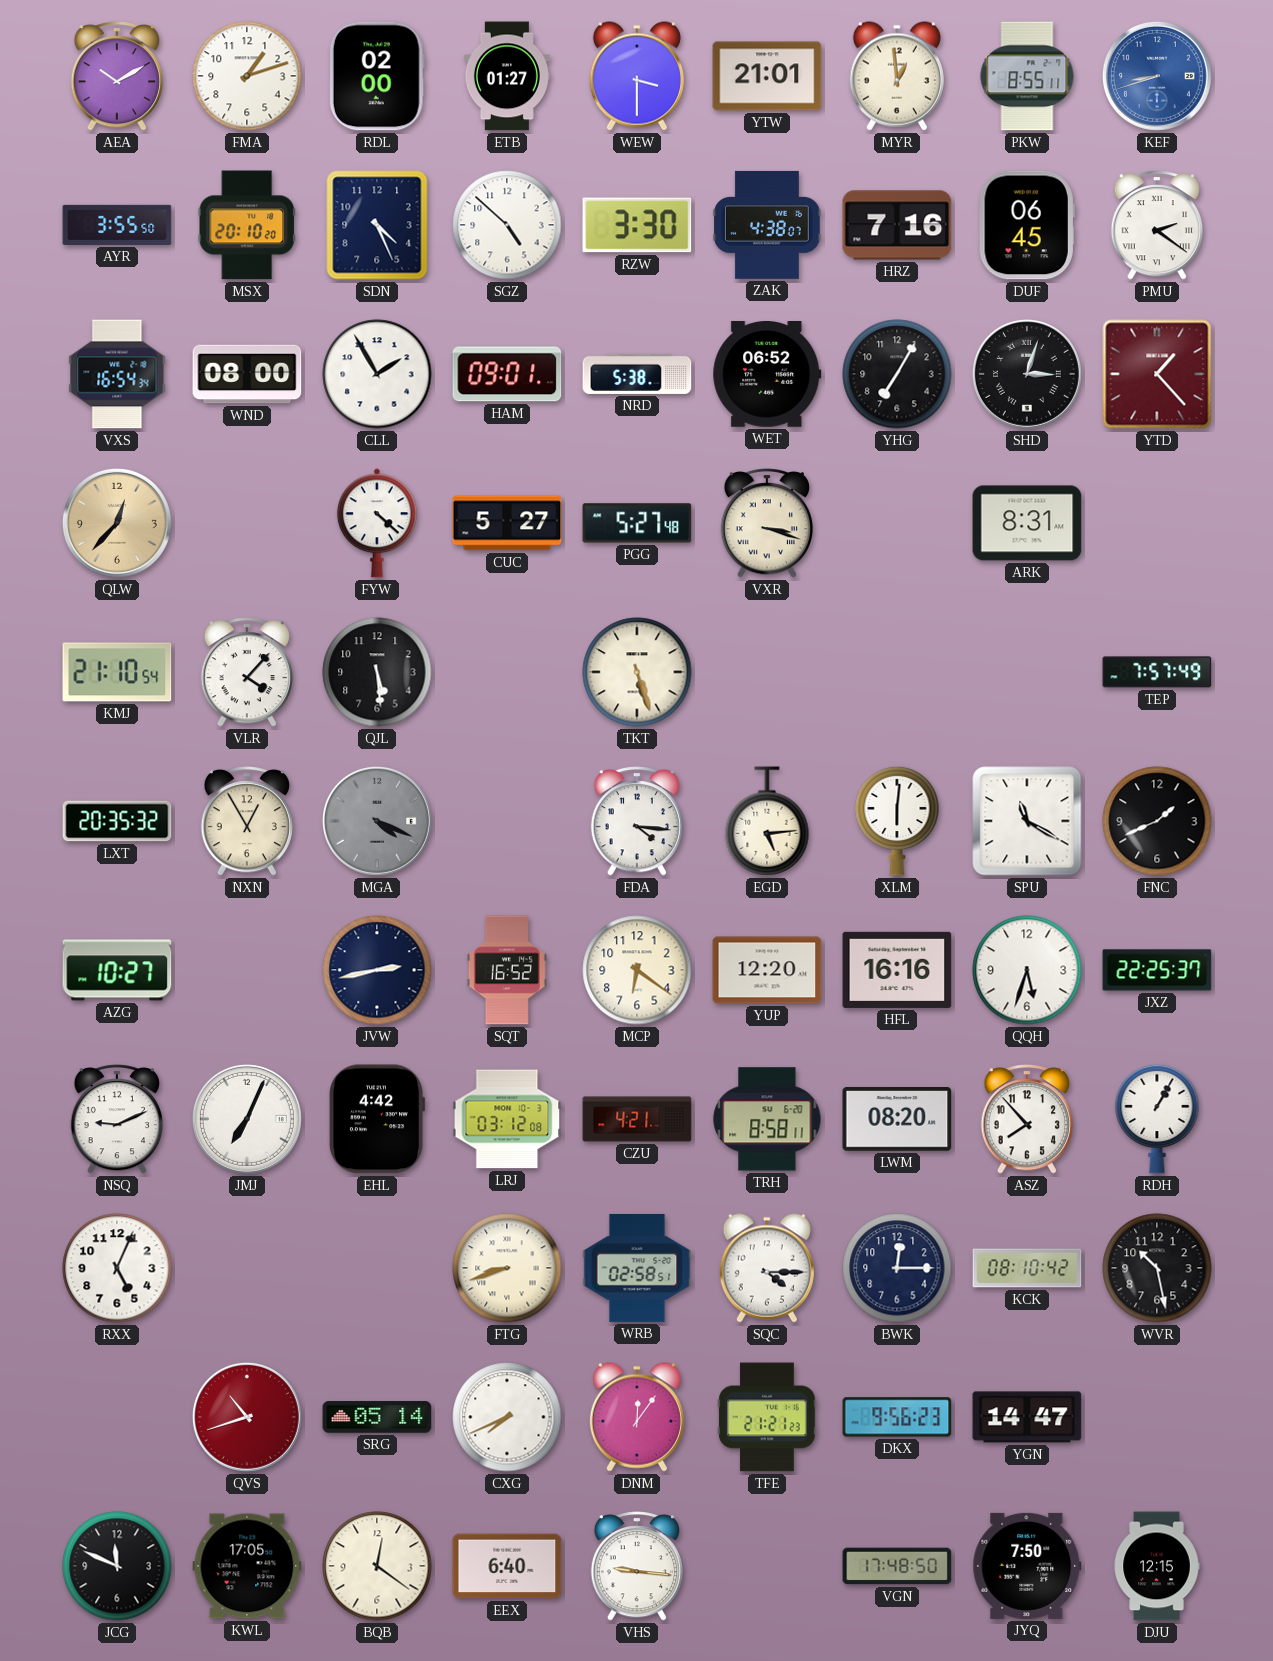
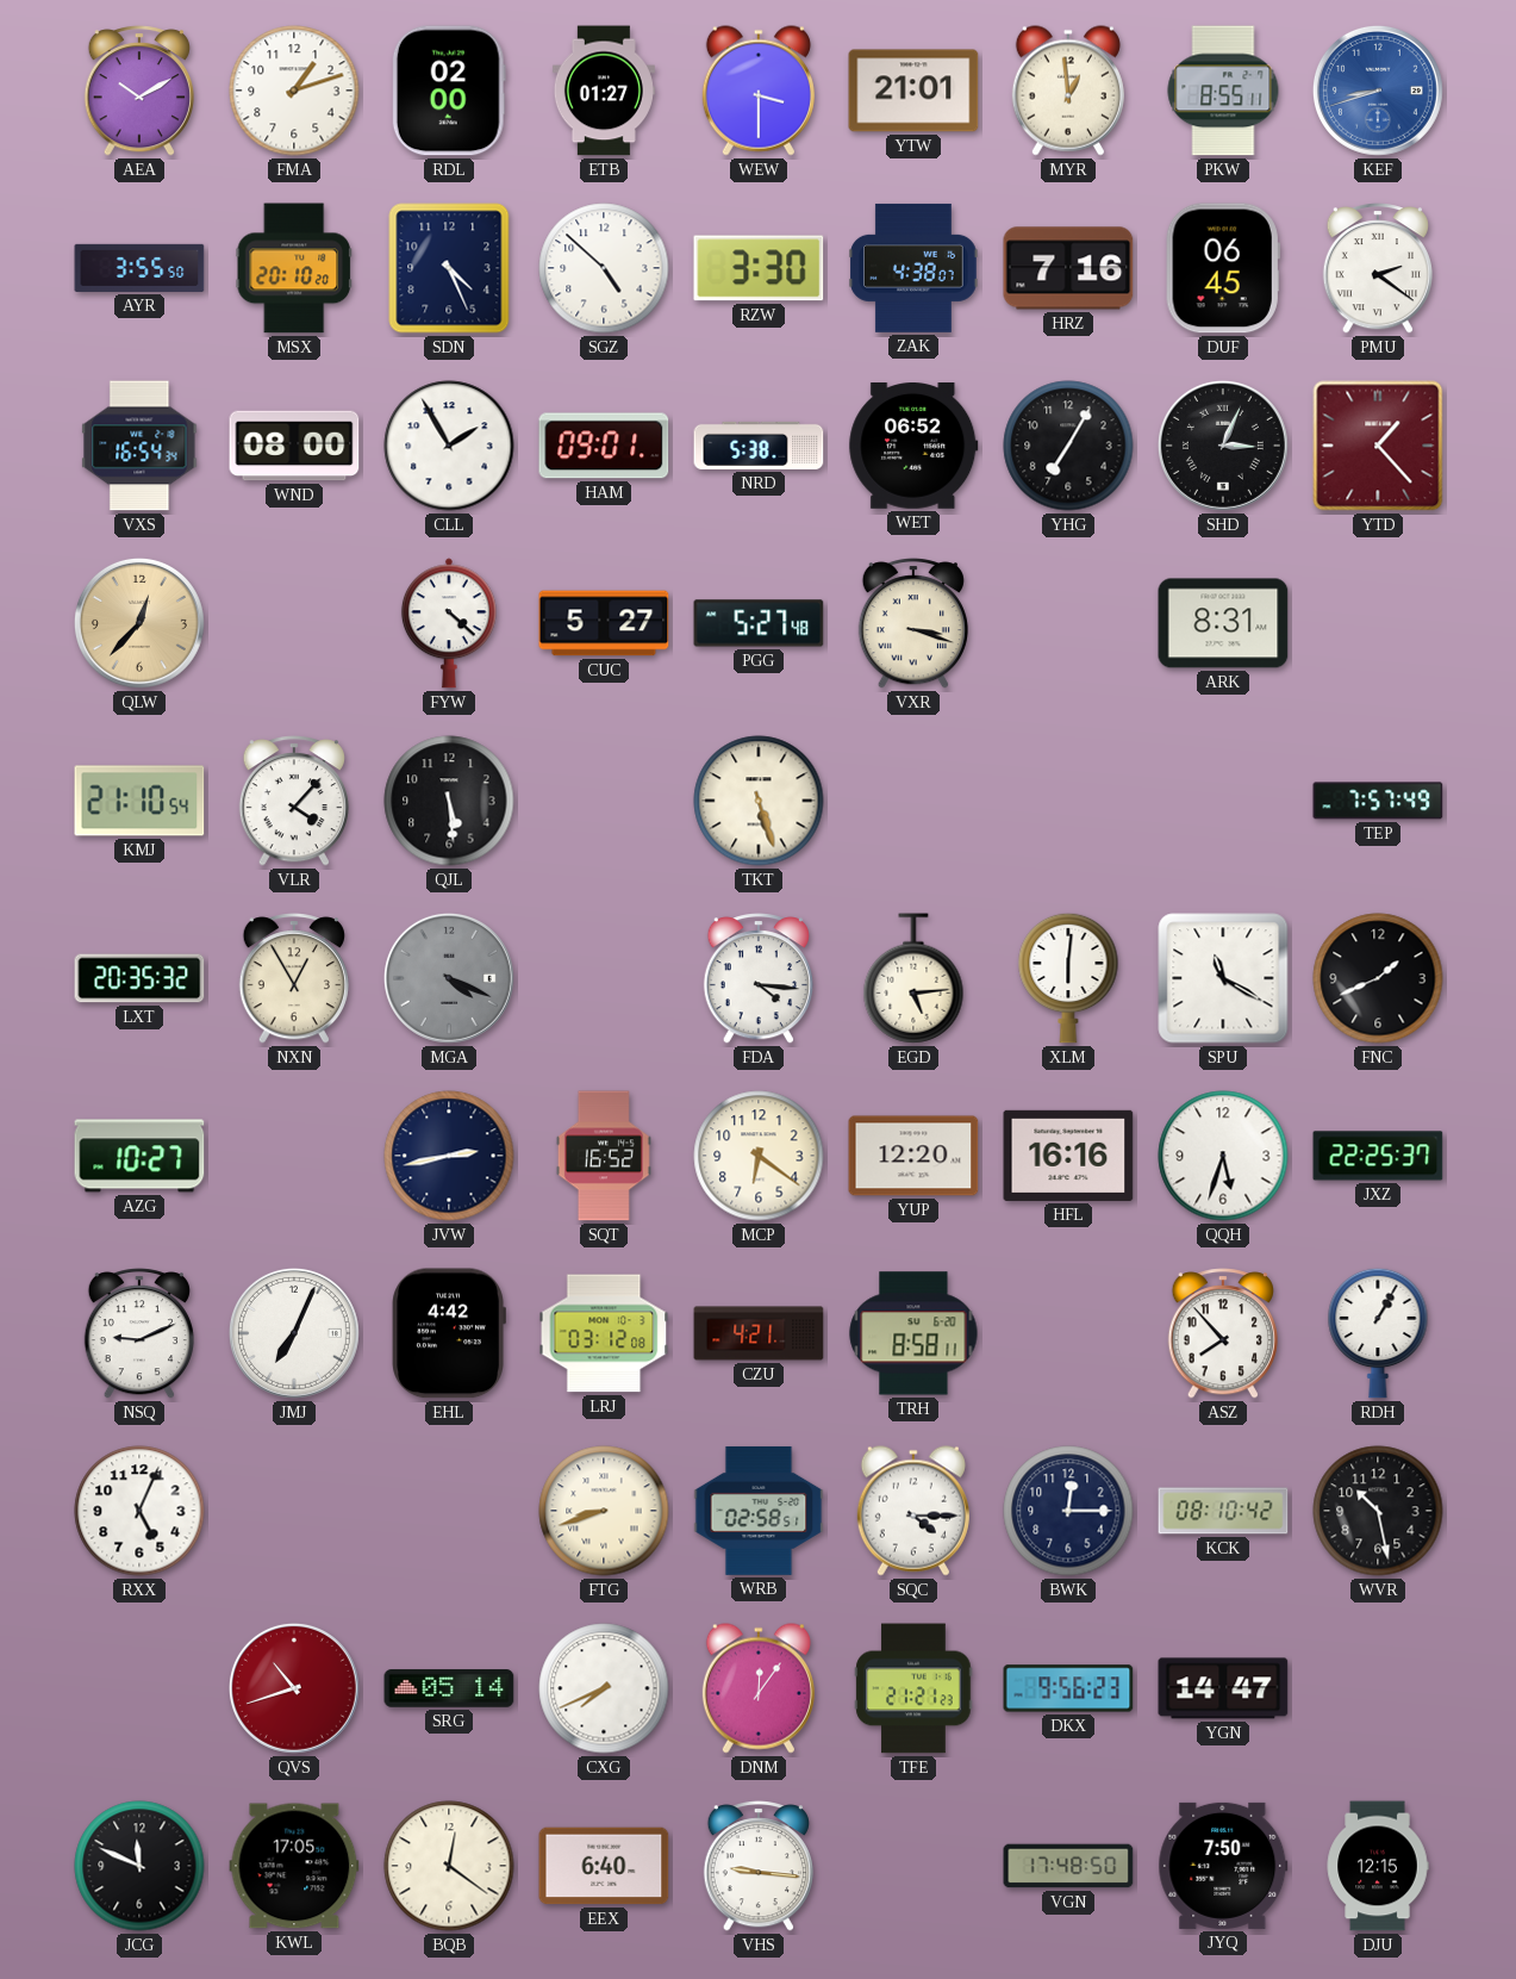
SHD: 3:03 -> 3:04
LWM: 08:20 -> none
